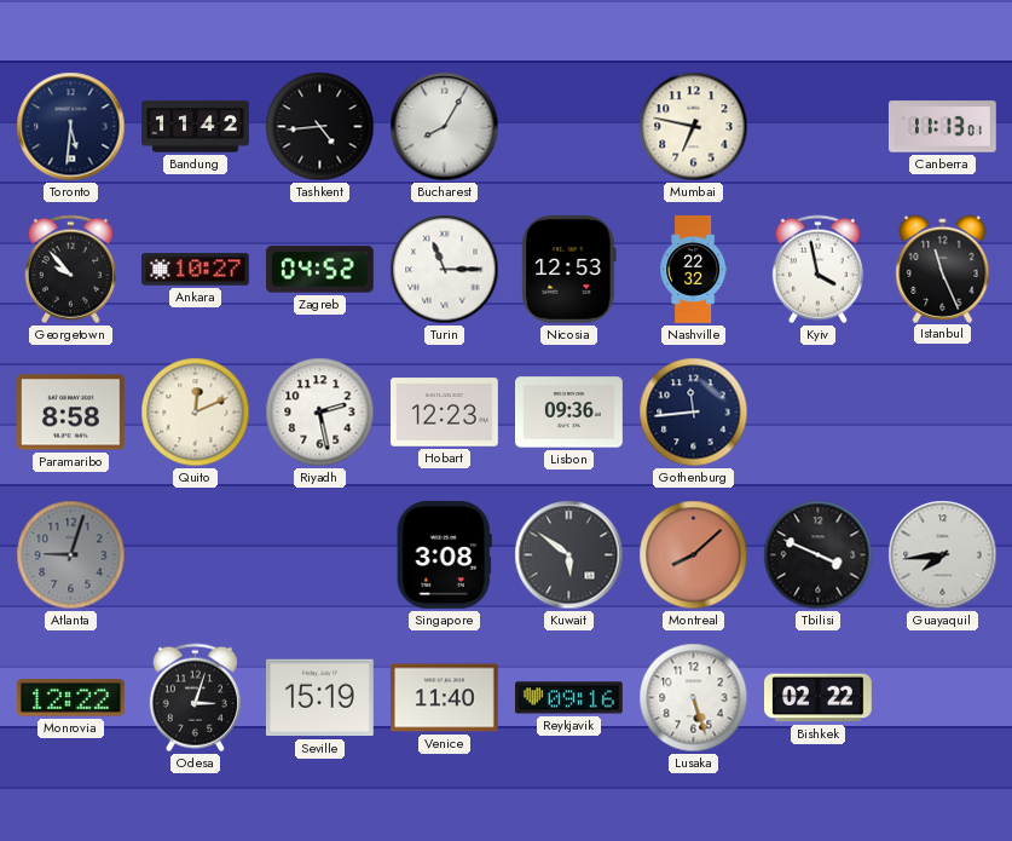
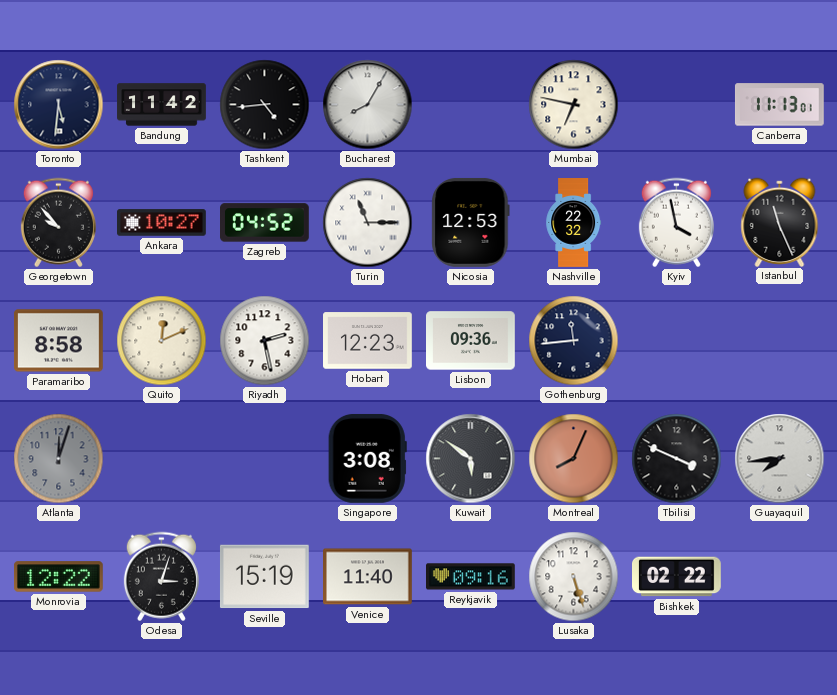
Atlanta: 9:03 -> 12:03
Montreal: 8:08 -> 8:04
